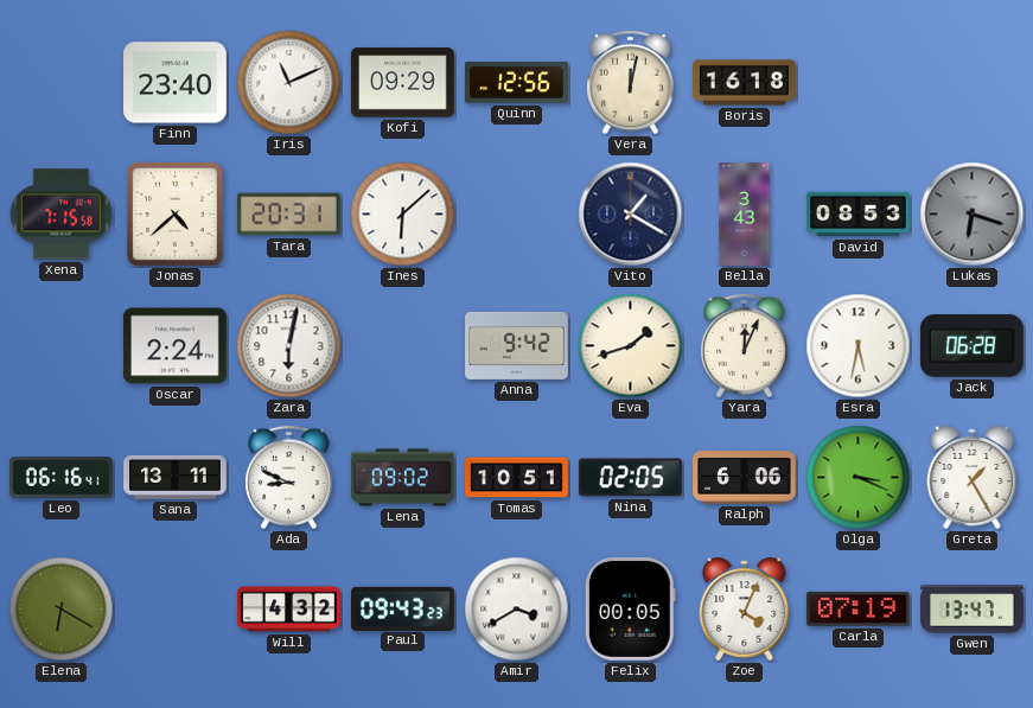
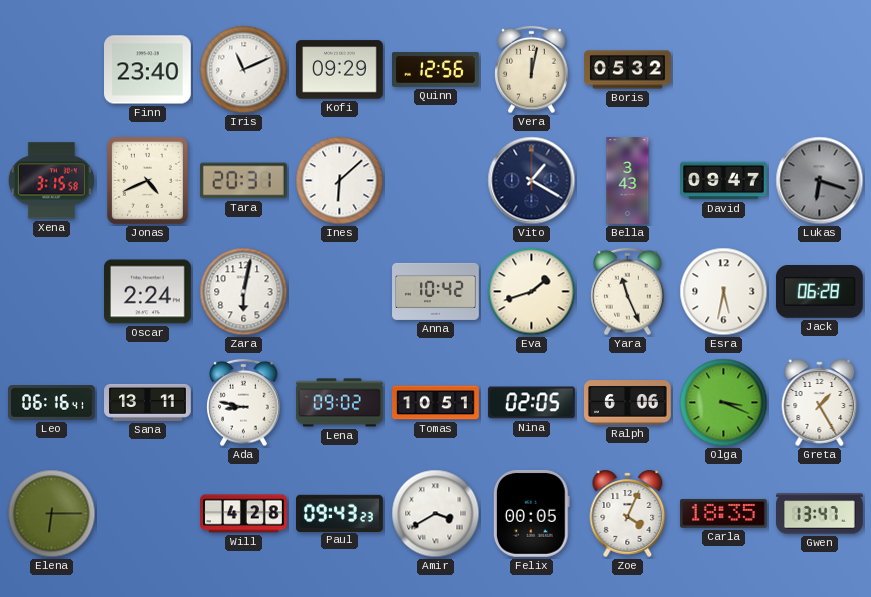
Boris: 16:18 -> 05:32
Xena: 7:15 -> 3:15
Jonas: 4:38 -> 4:41
David: 08:53 -> 09:47
Anna: 9:42 -> 10:42
Yara: 12:04 -> 11:26
Ada: 8:49 -> 8:47
Elena: 6:20 -> 6:15
Will: 4:32 -> 4:28
Carla: 07:19 -> 18:35
